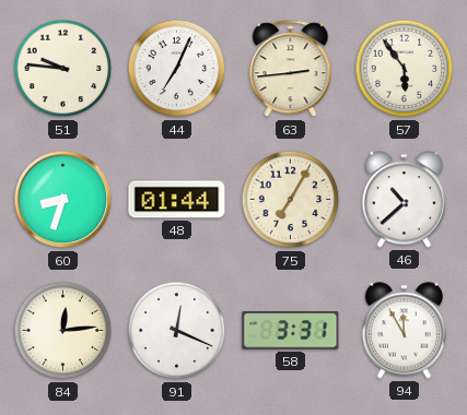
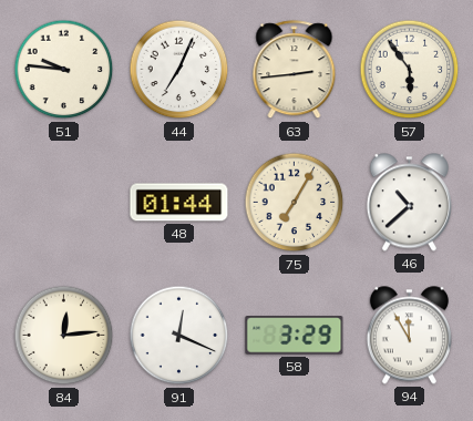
60: 8:33 -> none
58: 3:31 -> 3:29
